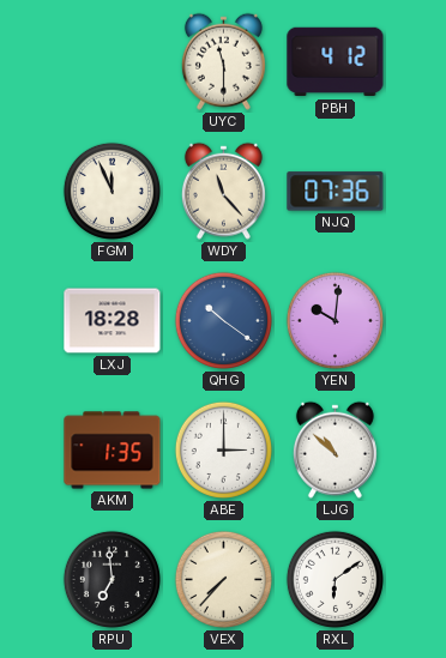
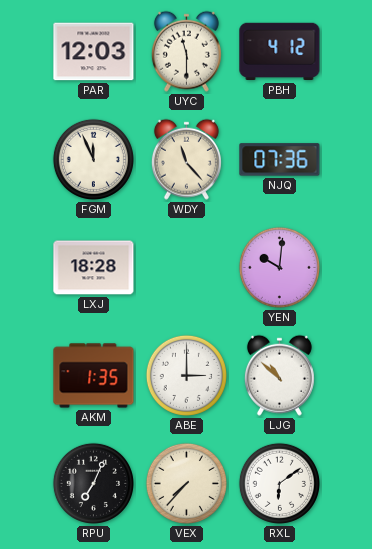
PAR: none -> 12:03
QHG: 10:21 -> none
RPU: 6:59 -> 7:04
